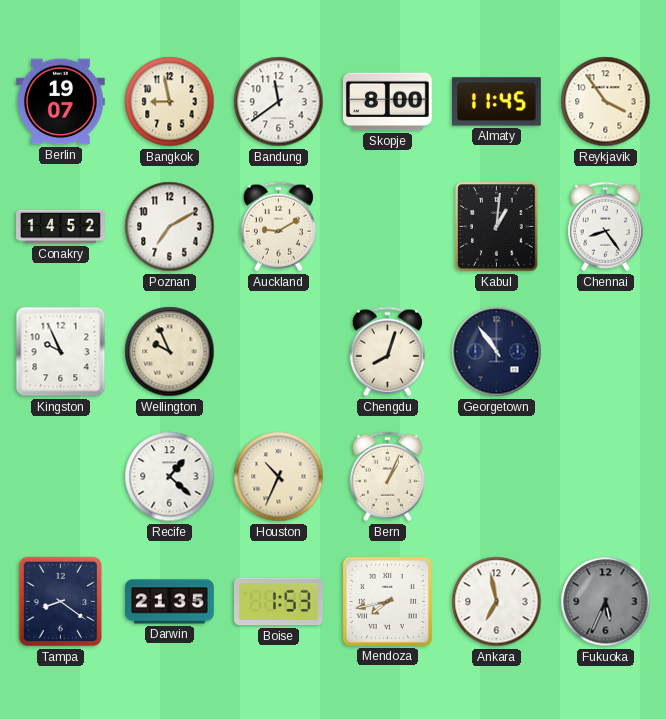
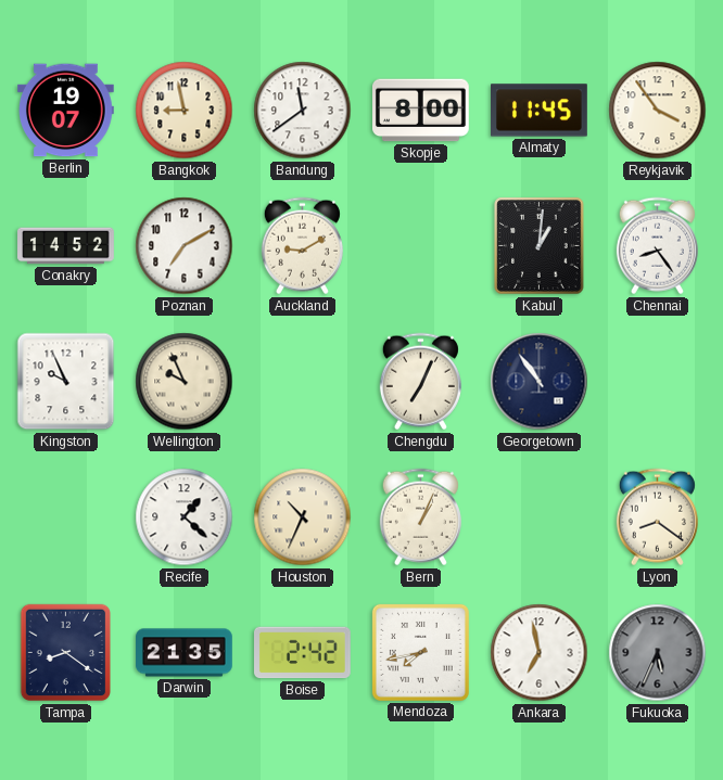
Chengdu: 8:03 -> 7:04
Lyon: none -> 8:21
Boise: 1:53 -> 2:42
